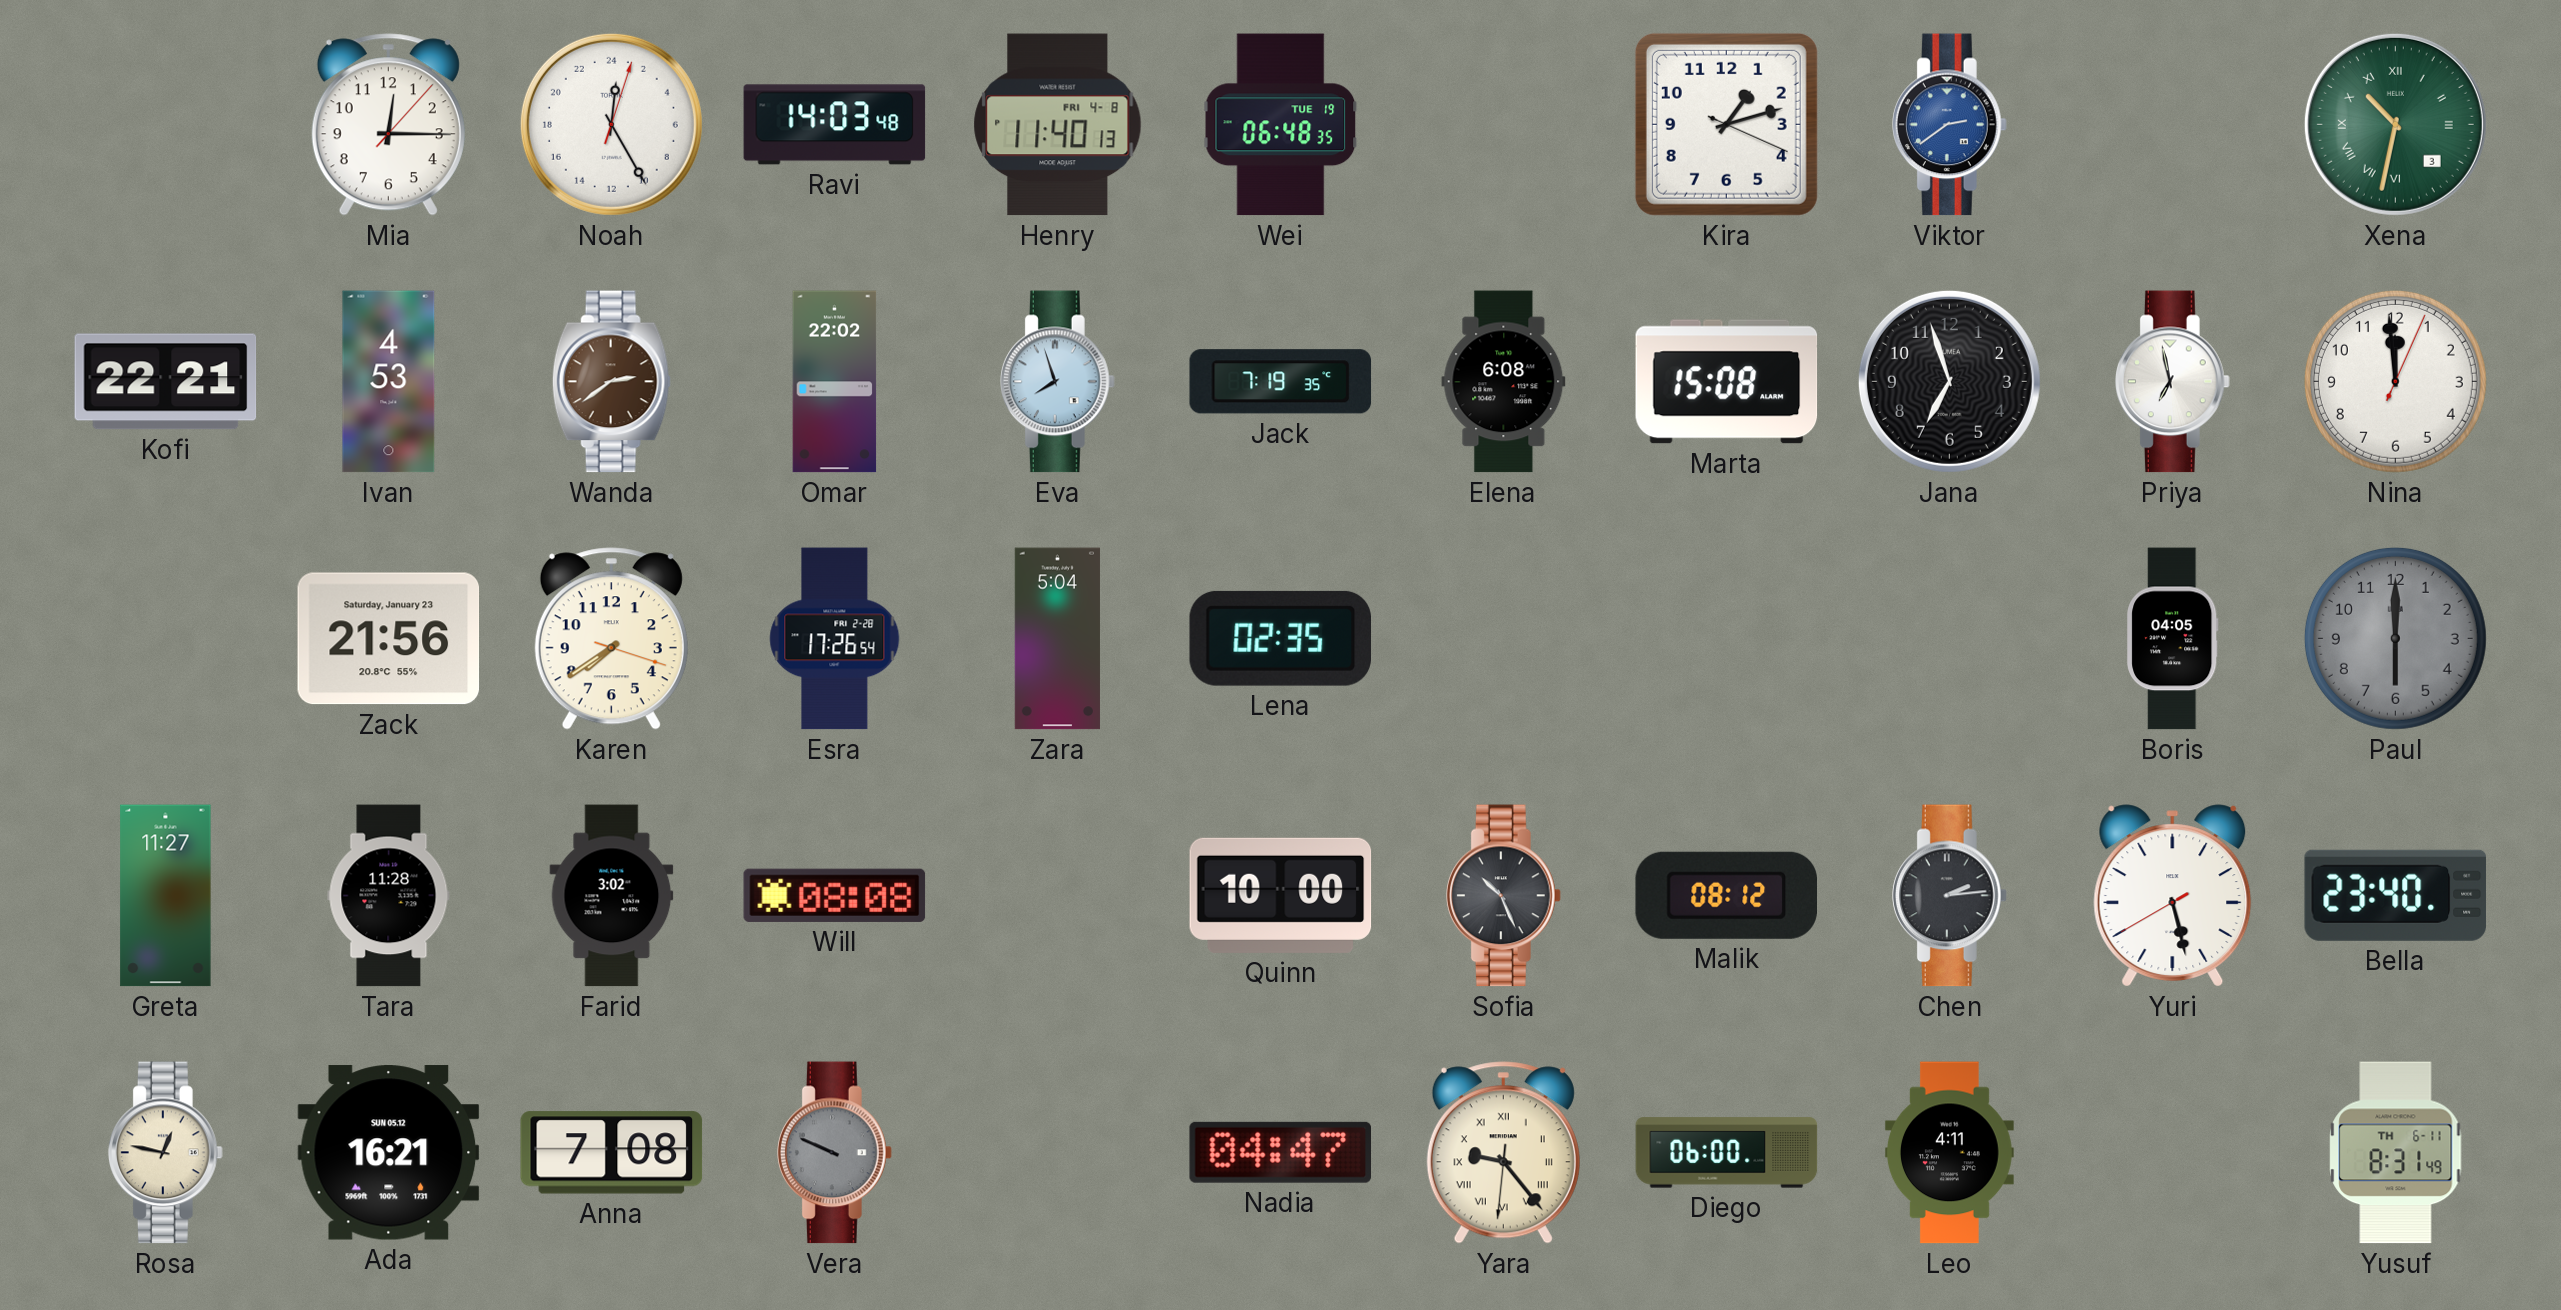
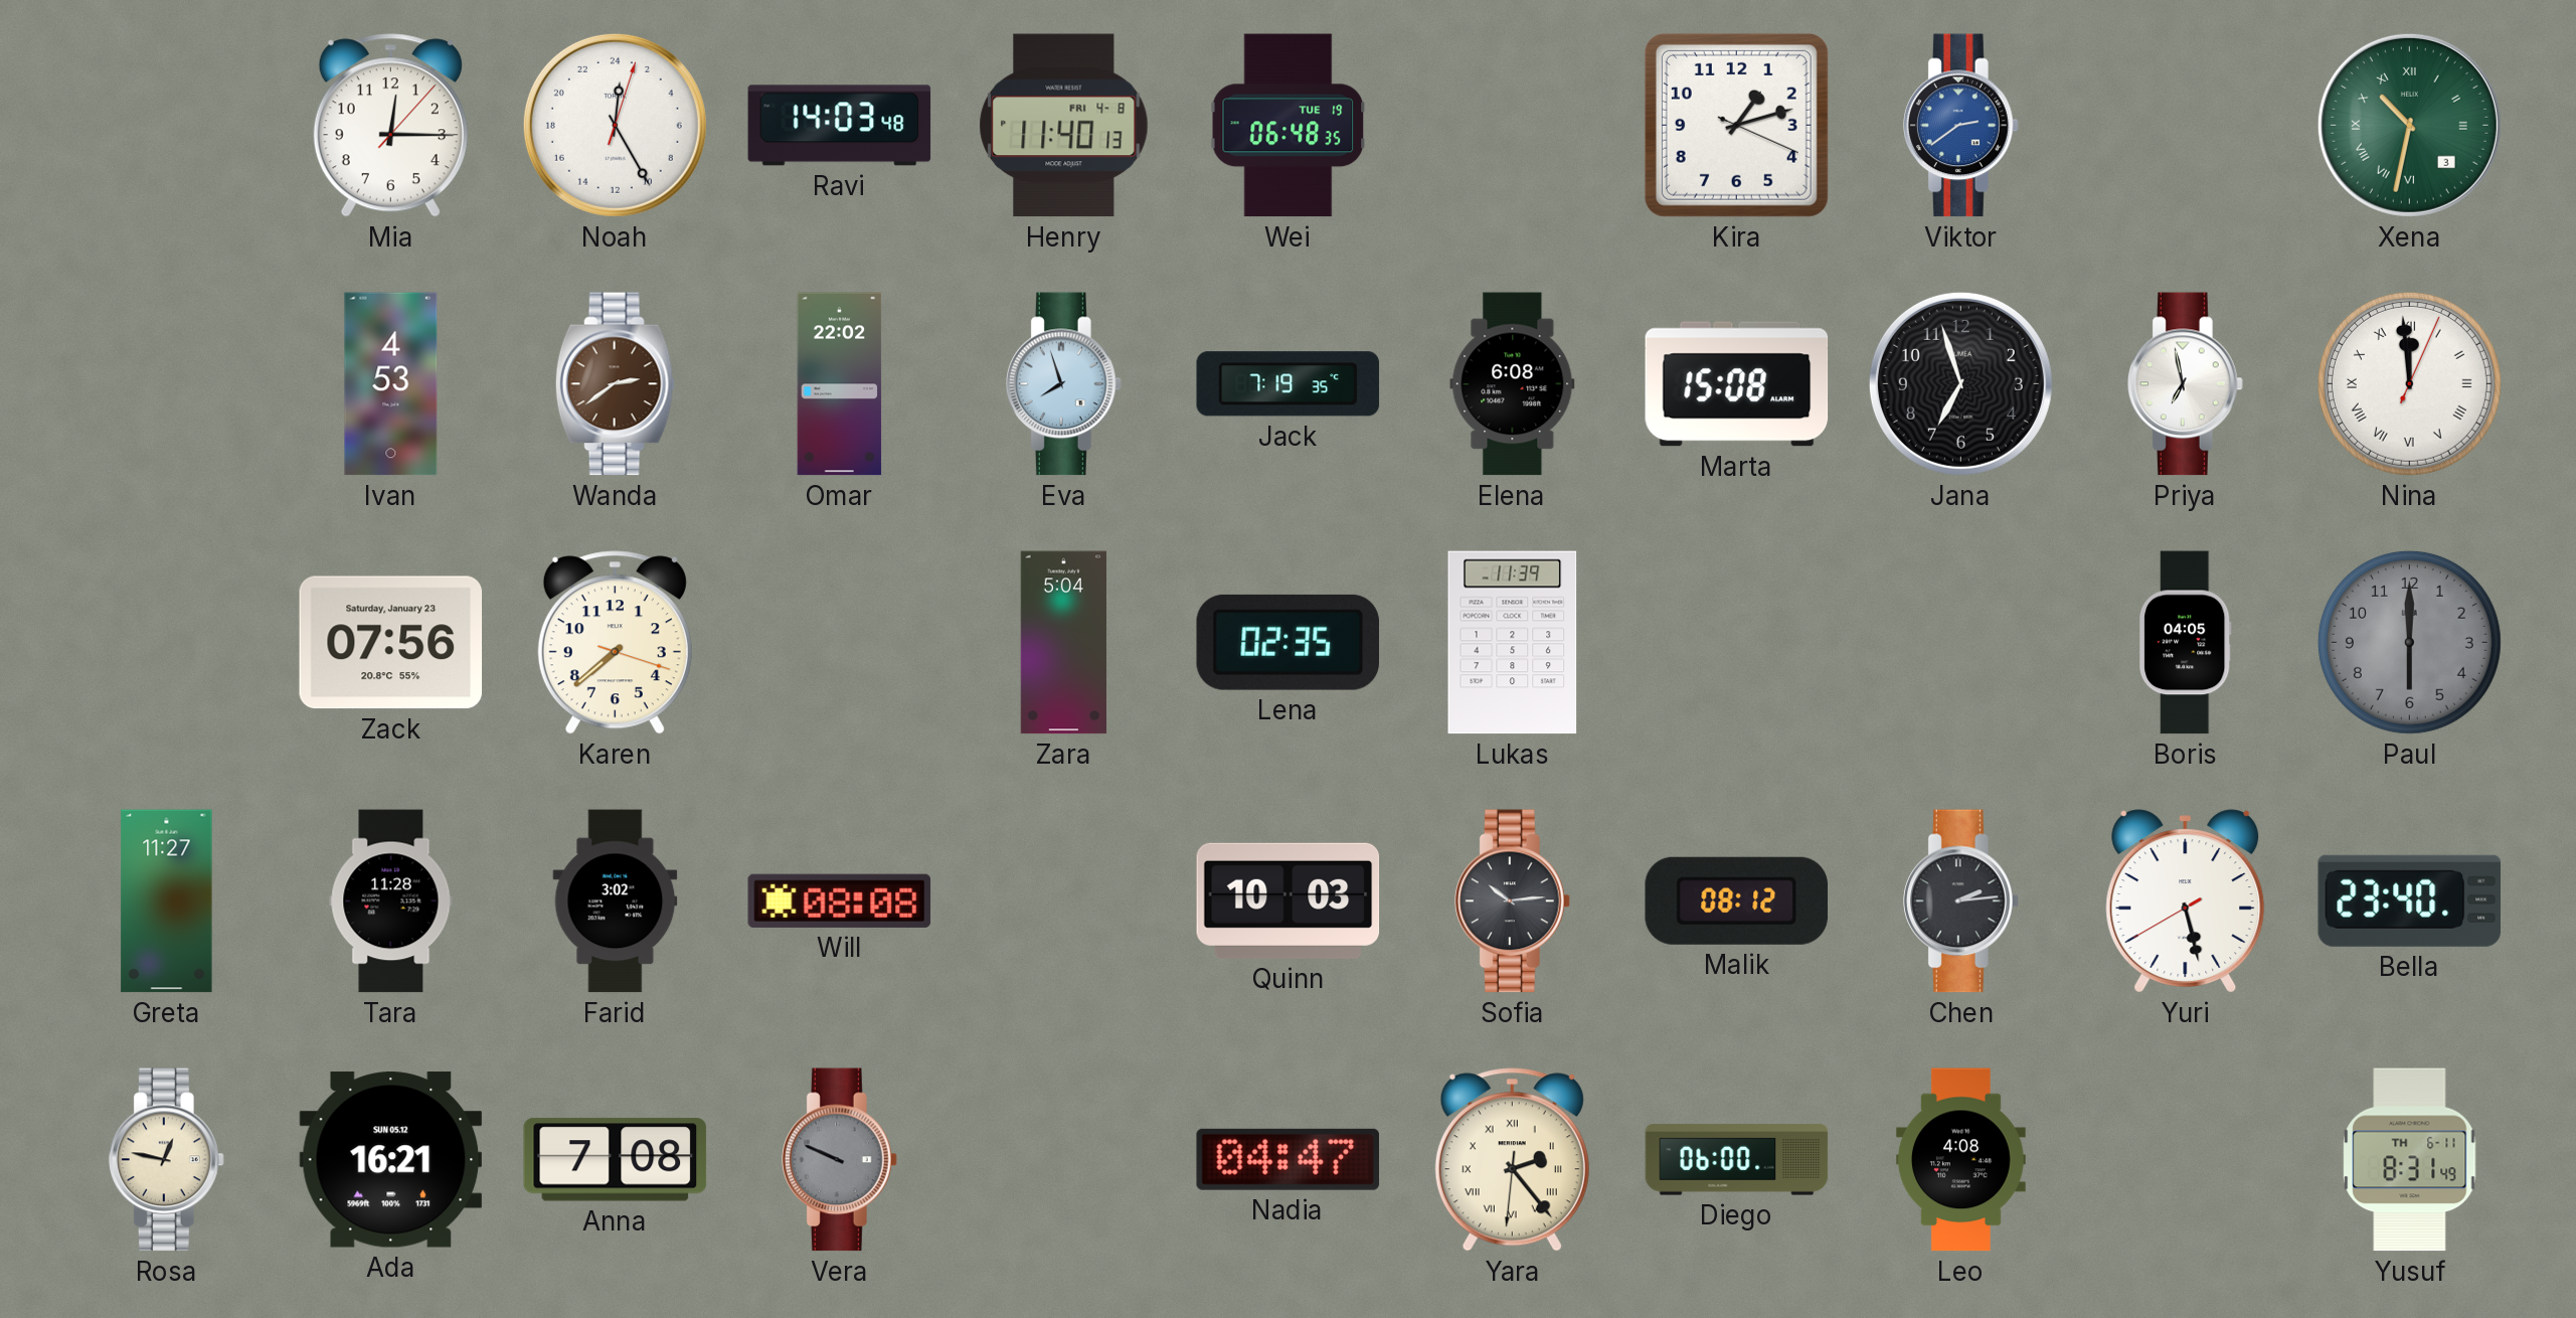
Kofi: 22:21 -> none
Nina numerals: Arabic -> Roman
Zack: 21:56 -> 07:56
Karen: 7:39 -> 7:38
Esra: 17:26 -> none
Lukas: none -> 11:39
Quinn: 10:00 -> 10:03
Sofia: 10:26 -> 10:14
Yara: 9:23 -> 2:23
Leo: 4:11 -> 4:08
